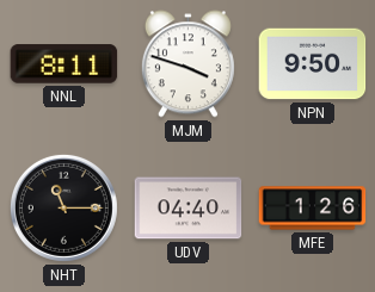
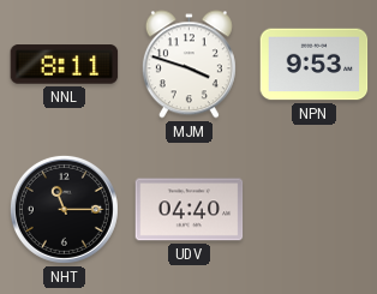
NPN: 9:50 -> 9:53
MFE: 1:26 -> none
